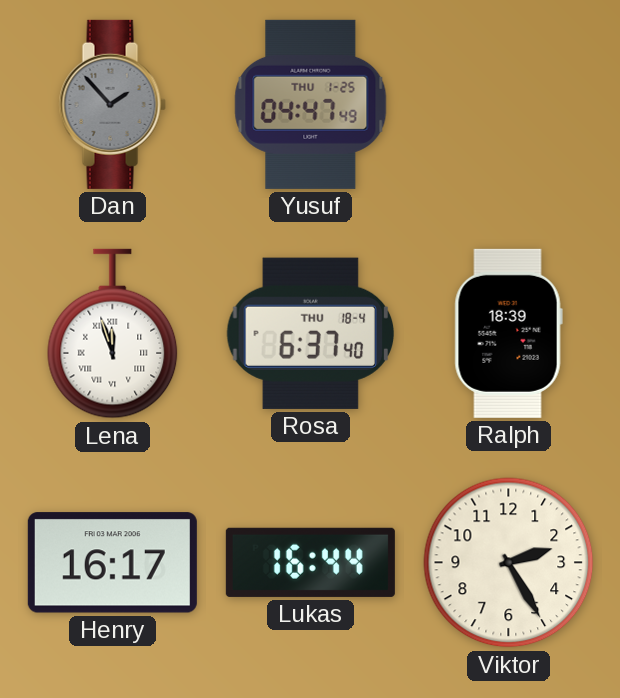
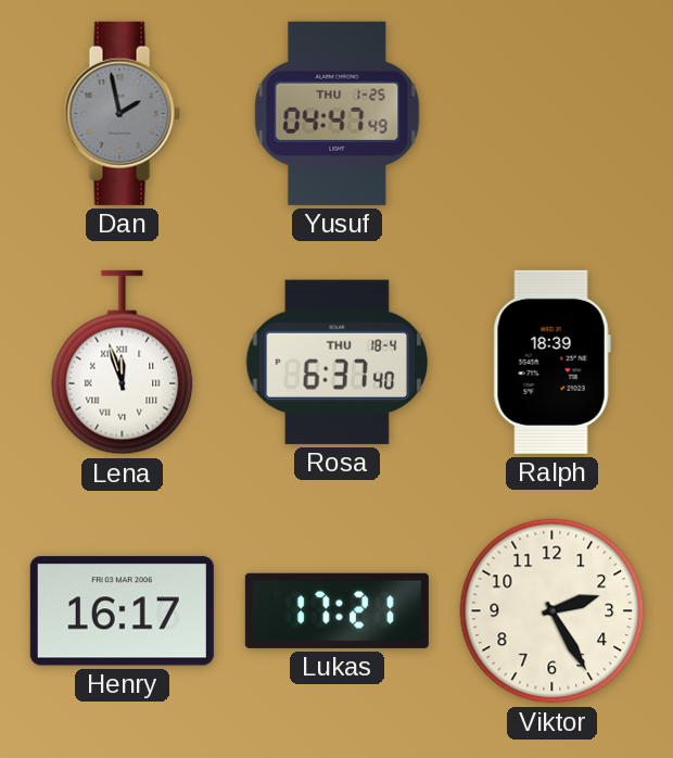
Dan: 1:53 -> 1:58
Lukas: 16:44 -> 17:21
